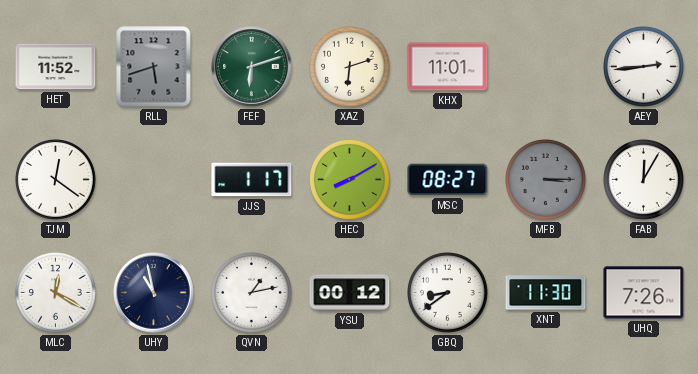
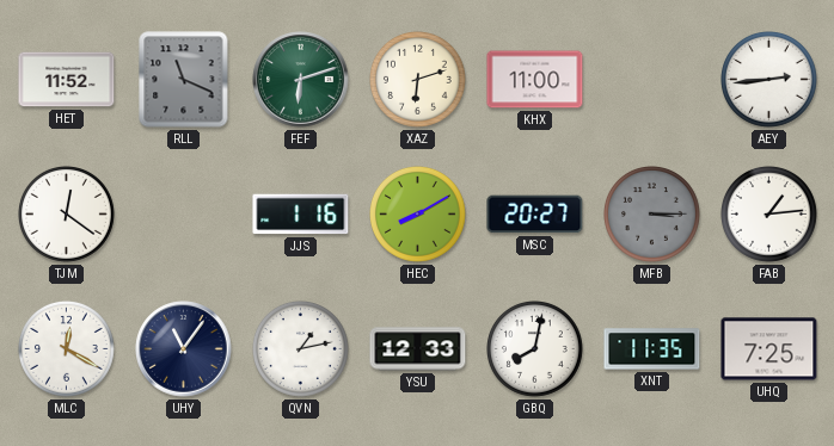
RLL: 5:42 -> 11:19
KHX: 11:01 -> 11:00
JJS: 1:17 -> 1:16
MSC: 08:27 -> 20:27
FAB: 12:05 -> 1:14
UHY: 10:58 -> 11:06
YSU: 00:12 -> 12:33
GBQ: 8:39 -> 8:02
XNT: 11:30 -> 11:35
UHQ: 7:26 -> 7:25
